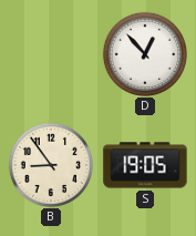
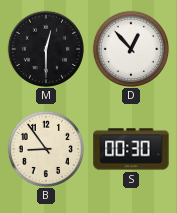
M: none -> 12:30
S: 19:05 -> 00:30
